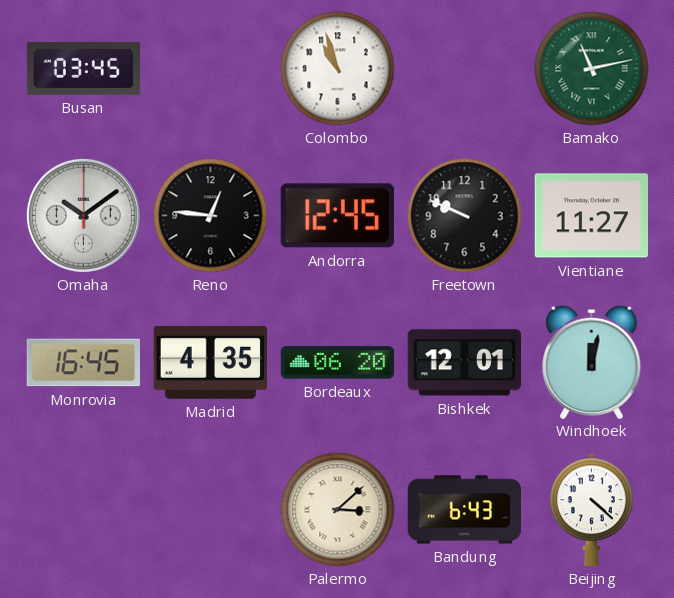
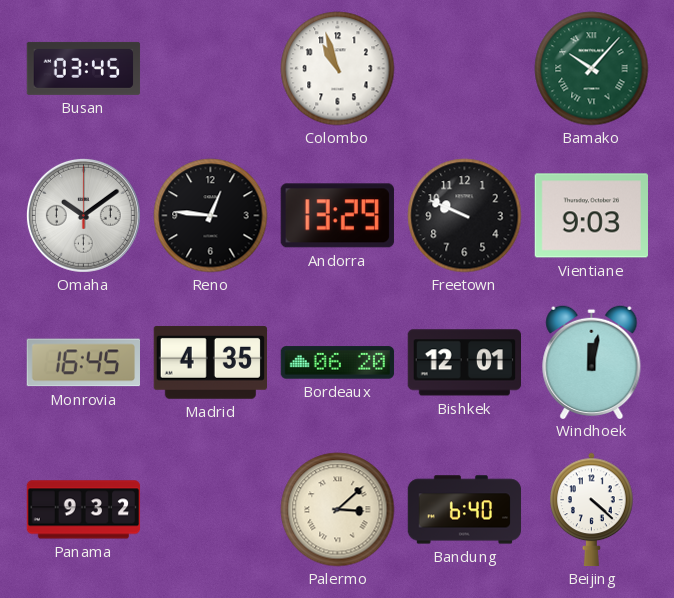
Bamako: 11:13 -> 10:07
Andorra: 12:45 -> 13:29
Vientiane: 11:27 -> 9:03
Panama: none -> 9:32
Bandung: 6:43 -> 6:40
